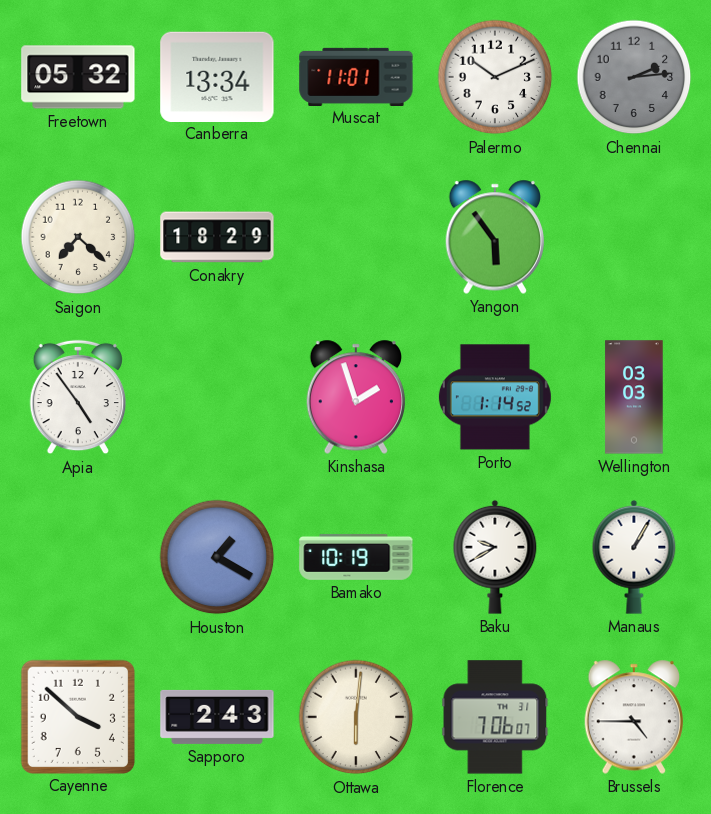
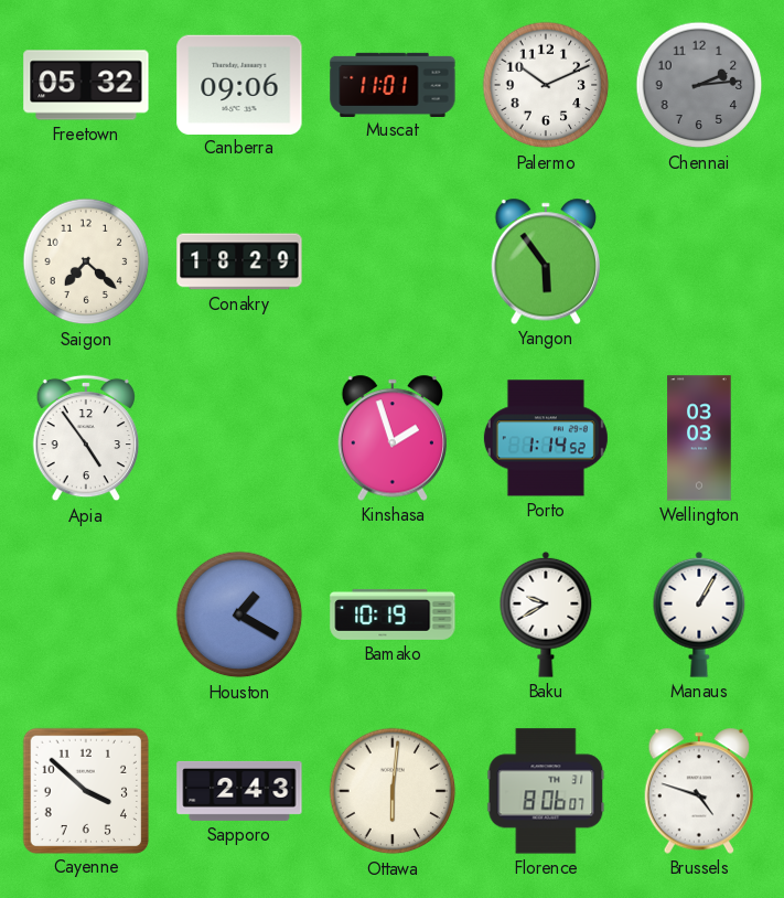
Canberra: 13:34 -> 09:06
Florence: 7:06 -> 8:06
Brussels: 4:45 -> 4:48
